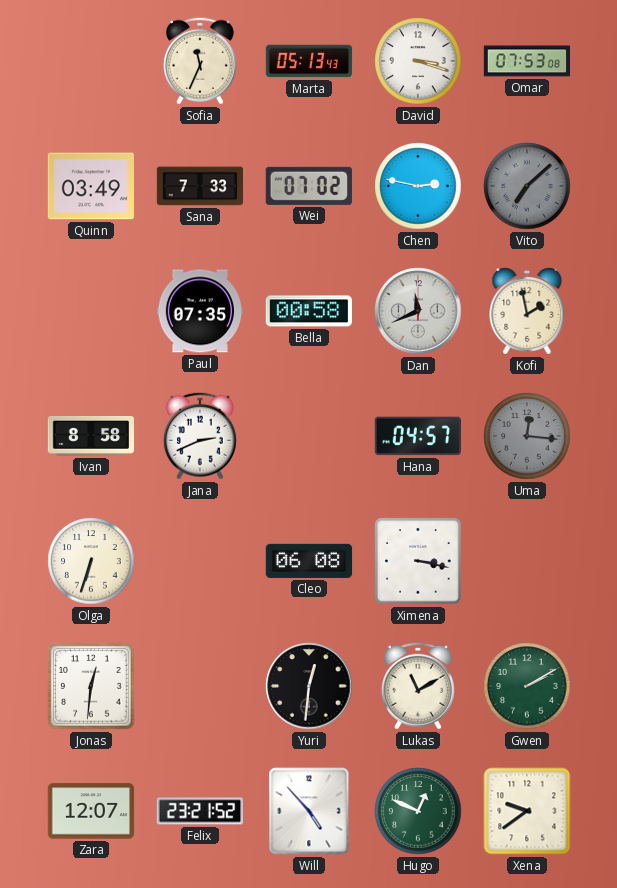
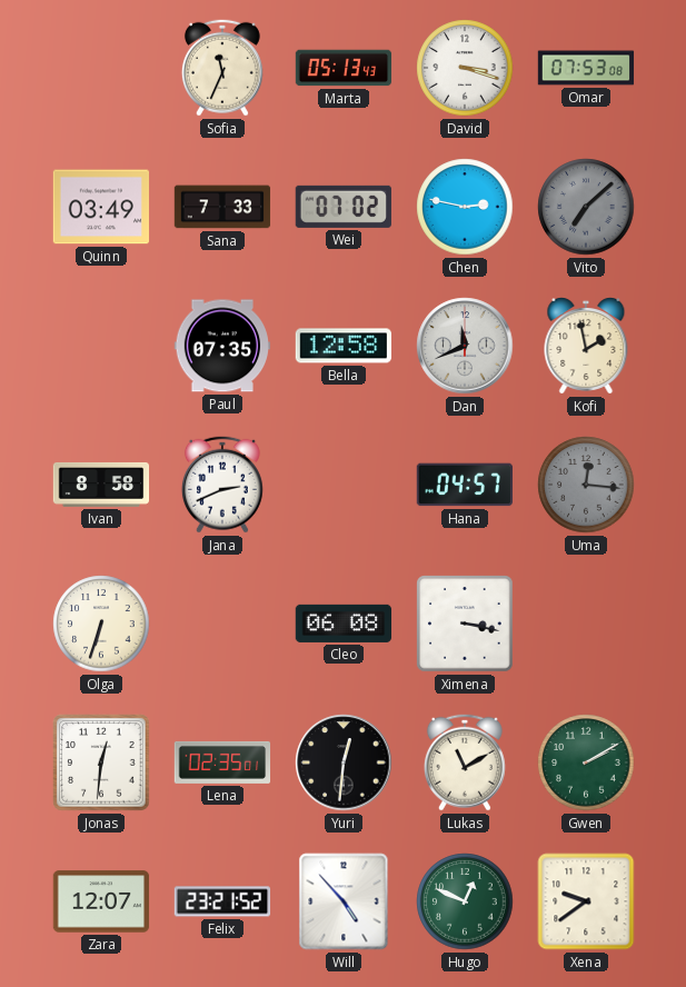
Bella: 00:58 -> 12:58
Lena: none -> 02:35
